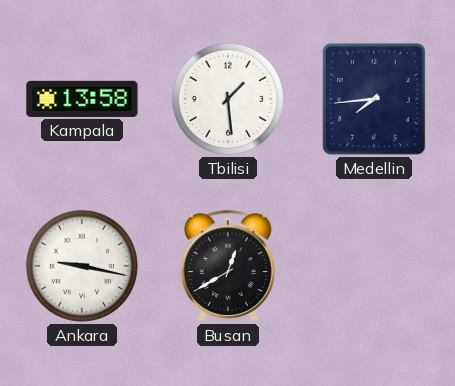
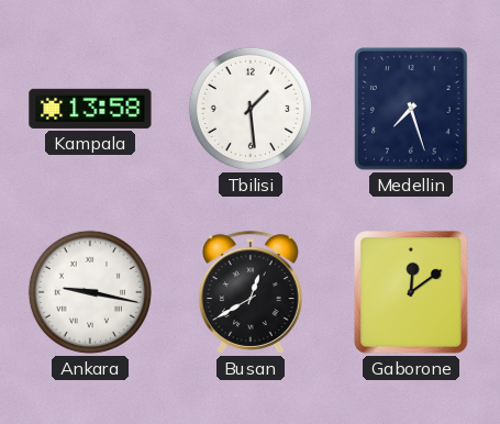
Medellin: 7:44 -> 7:27
Gaborone: none -> 12:09
